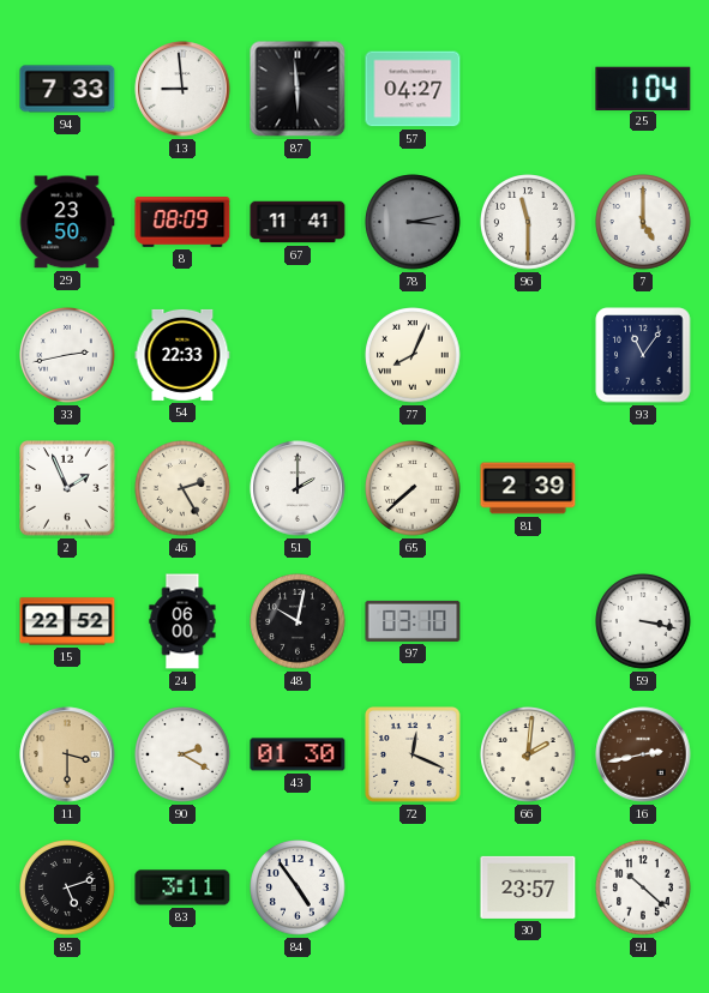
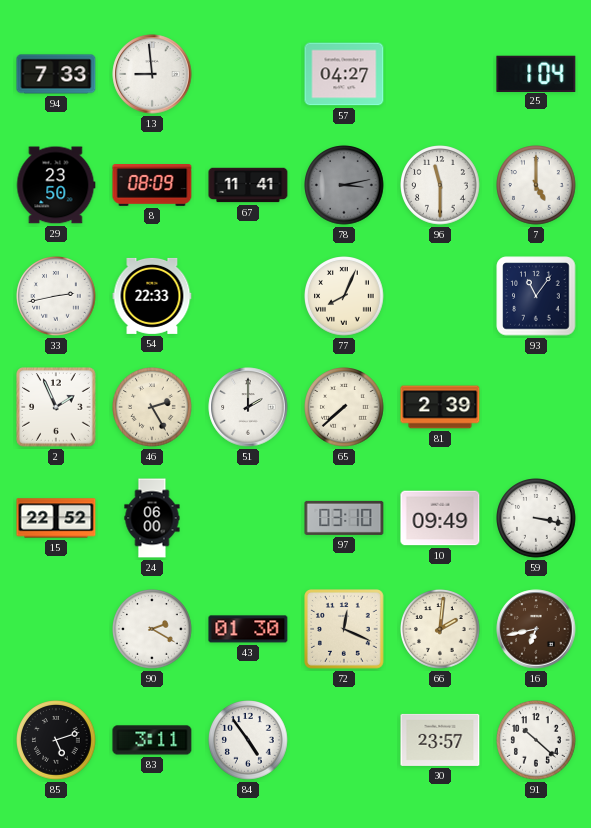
87: 5:59 -> none
48: 10:02 -> none
10: none -> 09:49
11: 3:30 -> none
16: 2:43 -> 6:43
